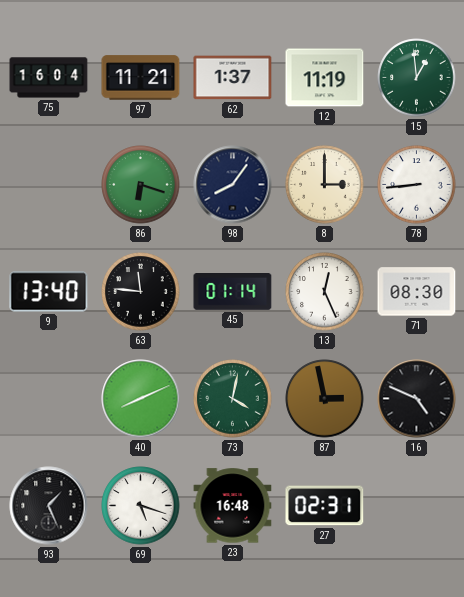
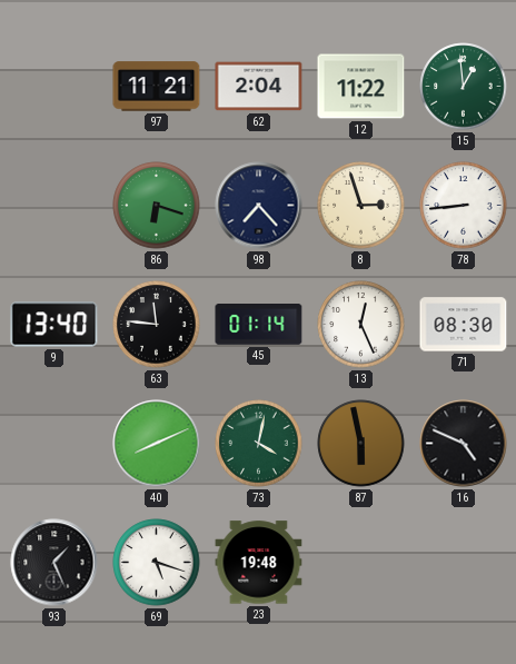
75: 16:04 -> none
62: 1:37 -> 2:04
12: 11:19 -> 11:22
98: 8:06 -> 7:23
8: 3:00 -> 2:57
87: 2:58 -> 5:58
23: 16:48 -> 19:48
27: 02:31 -> none
